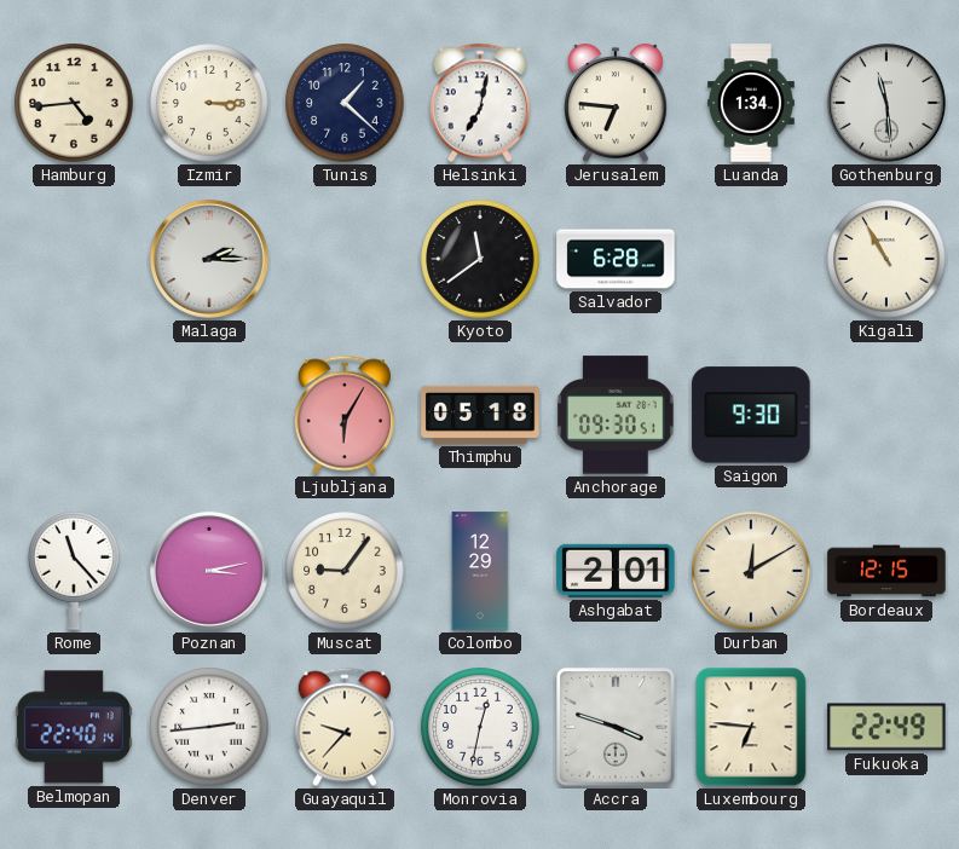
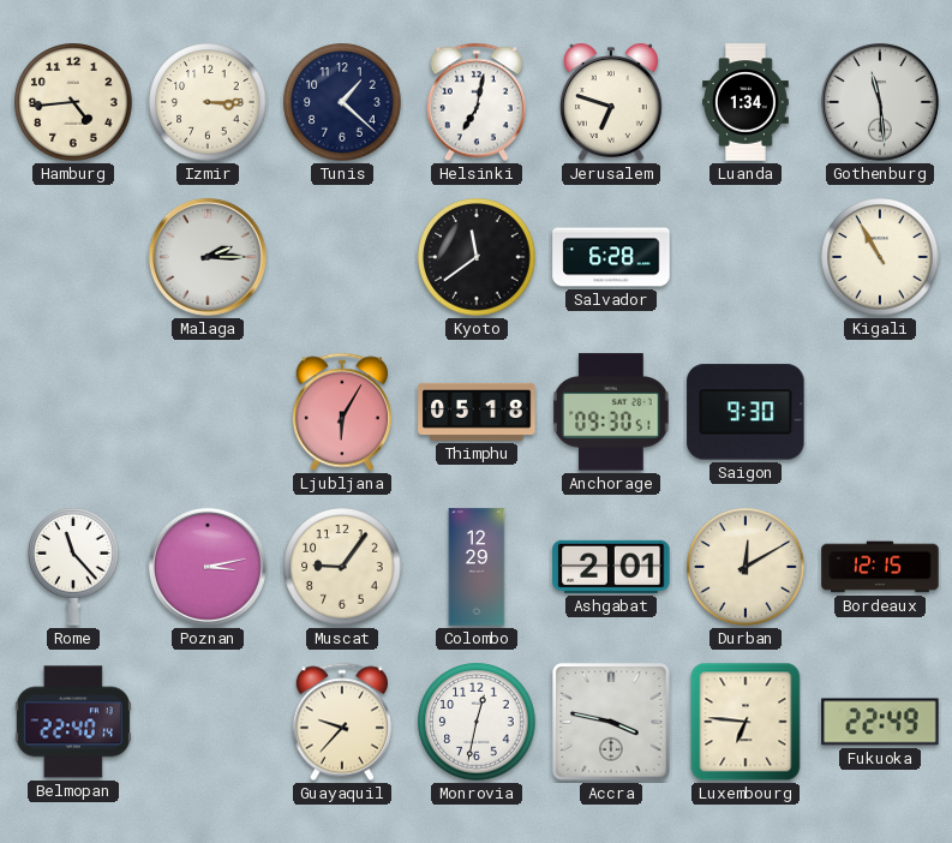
Jerusalem: 6:46 -> 6:48
Denver: 2:44 -> none
Accra: 3:48 -> 3:47
